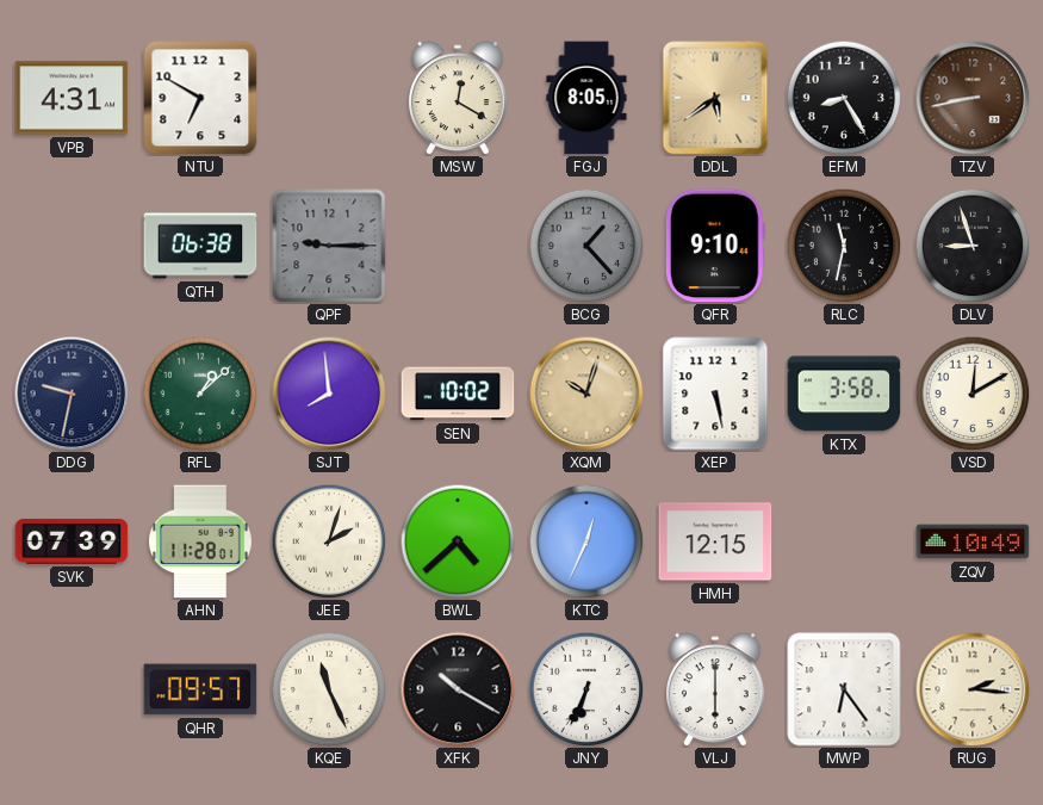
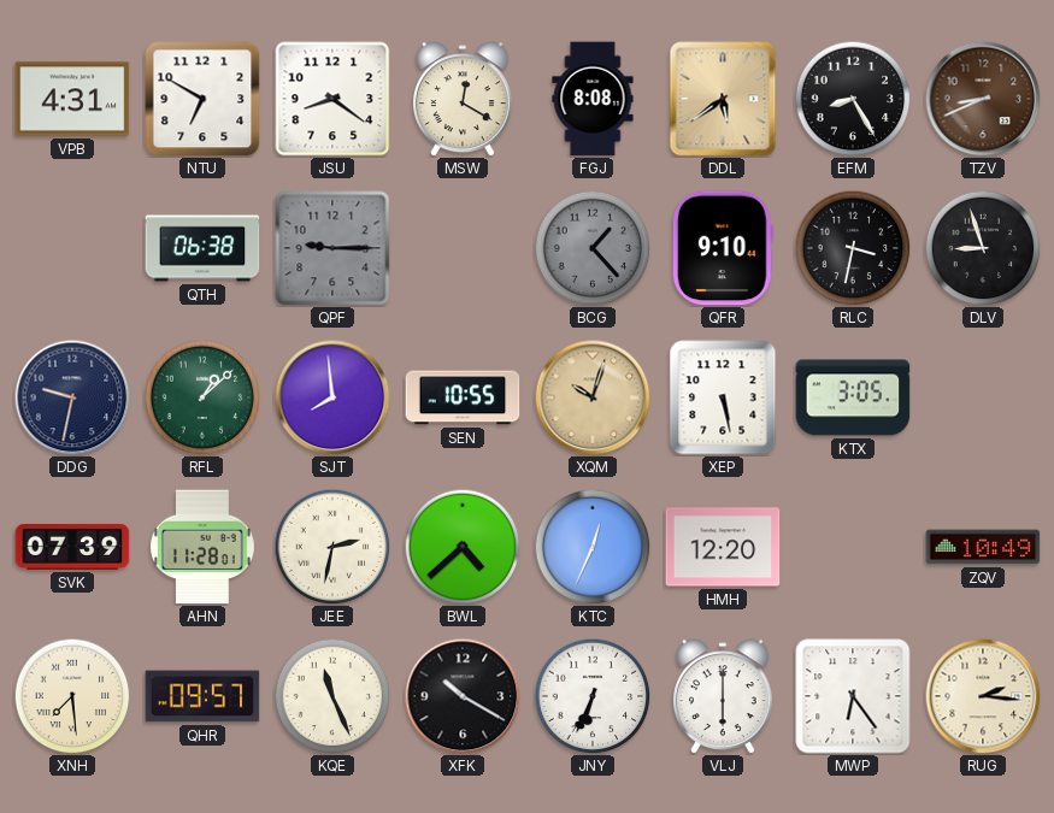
JSU: none -> 8:21
FGJ: 8:05 -> 8:08
TZV: 8:43 -> 8:41
RLC: 11:32 -> 3:32
SEN: 10:02 -> 10:55
KTX: 3:58 -> 3:05
VSD: 12:10 -> none
JEE: 2:03 -> 2:32
HMH: 12:15 -> 12:20
XNH: none -> 7:29
